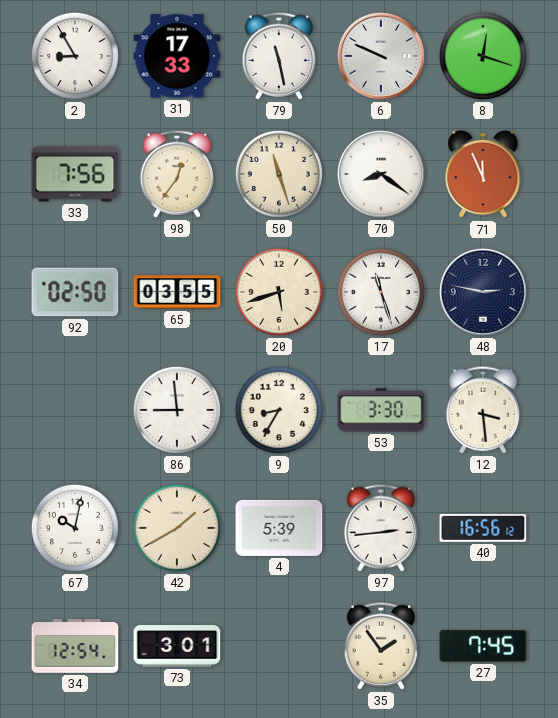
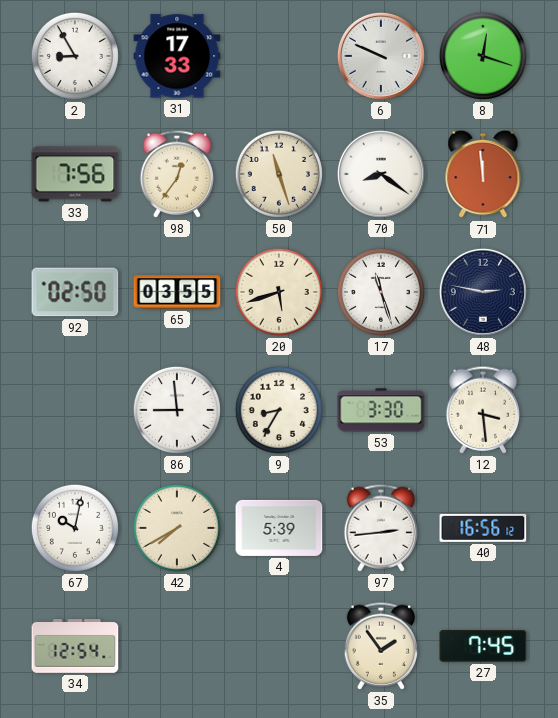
79: 11:28 -> none
71: 11:56 -> 11:59
42: 1:40 -> 7:40
73: 3:01 -> none
